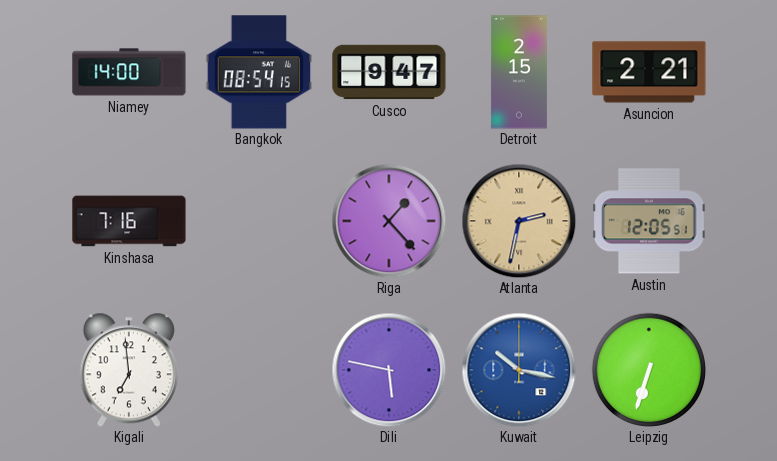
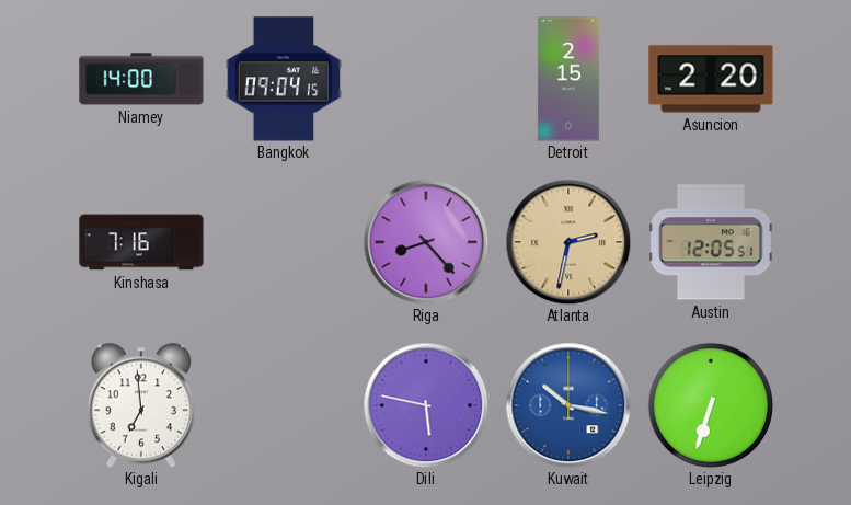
Bangkok: 08:54 -> 09:04
Cusco: 9:47 -> none
Asuncion: 2:21 -> 2:20
Riga: 1:23 -> 8:23
